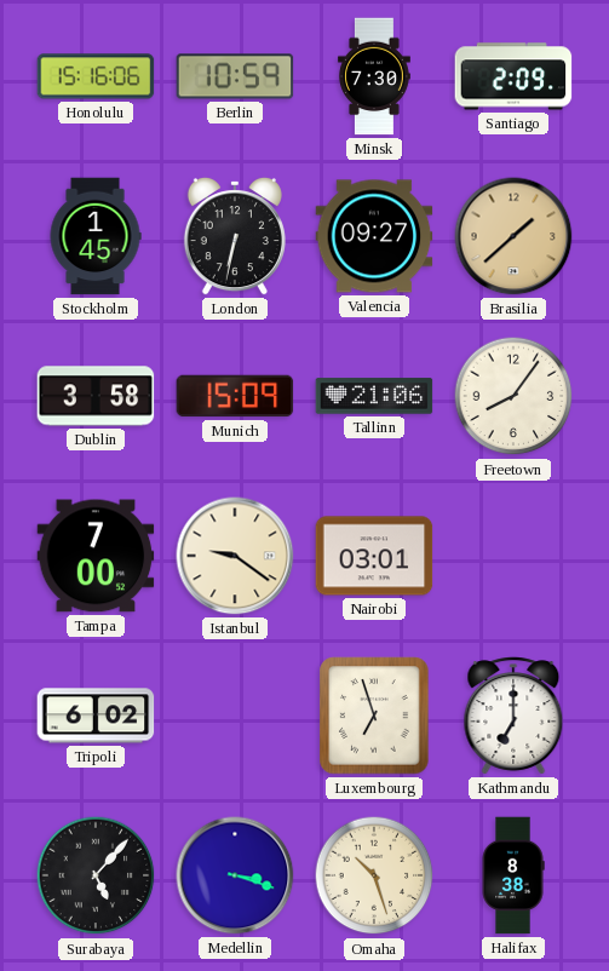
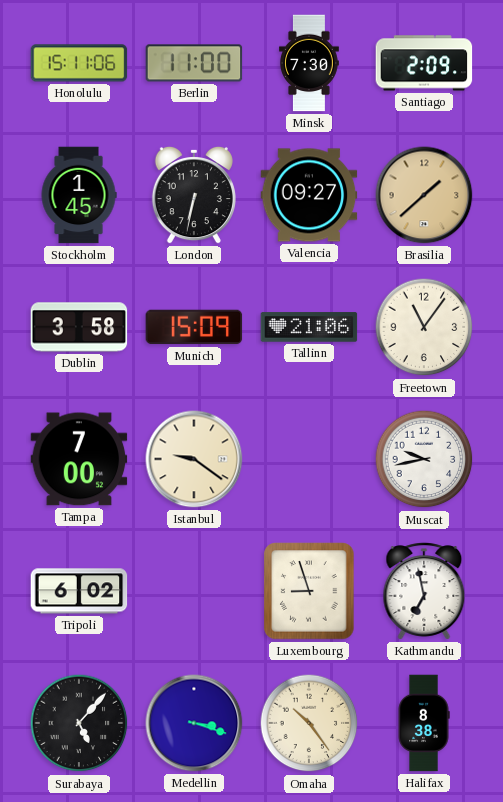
Honolulu: 15:16 -> 15:11
Berlin: 10:59 -> 11:00
Freetown: 8:06 -> 11:06
Nairobi: 03:01 -> none
Muscat: none -> 9:43
Luxembourg: 6:57 -> 8:57
Kathmandu: 7:00 -> 6:58
Omaha: 10:27 -> 10:24
